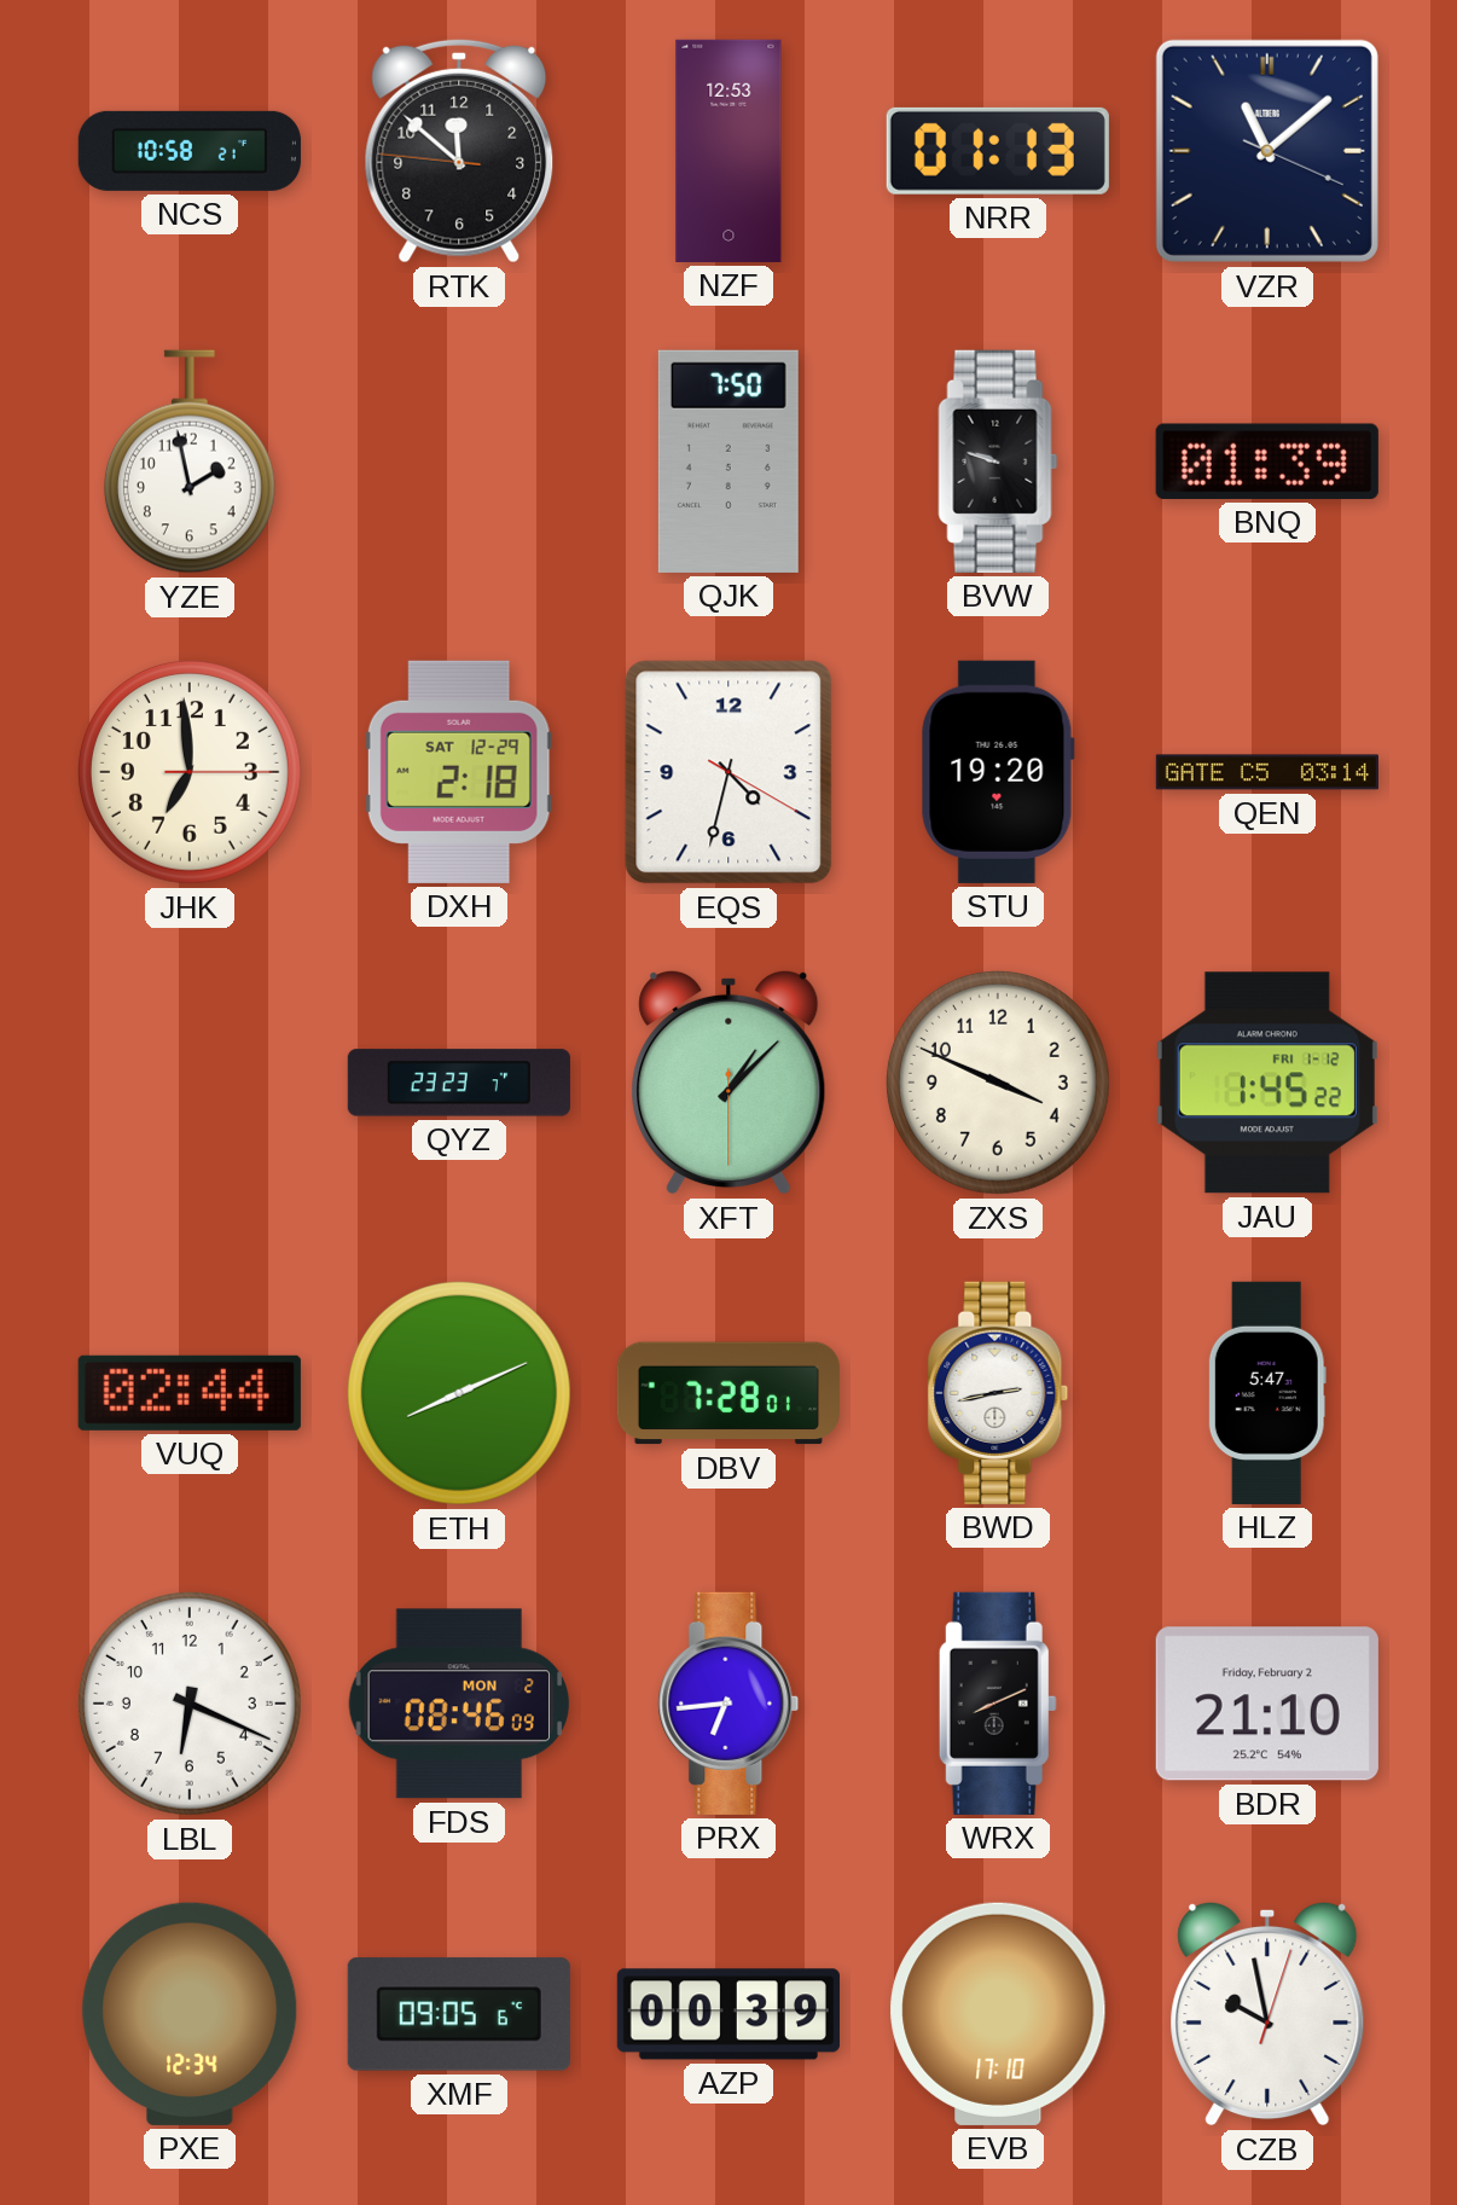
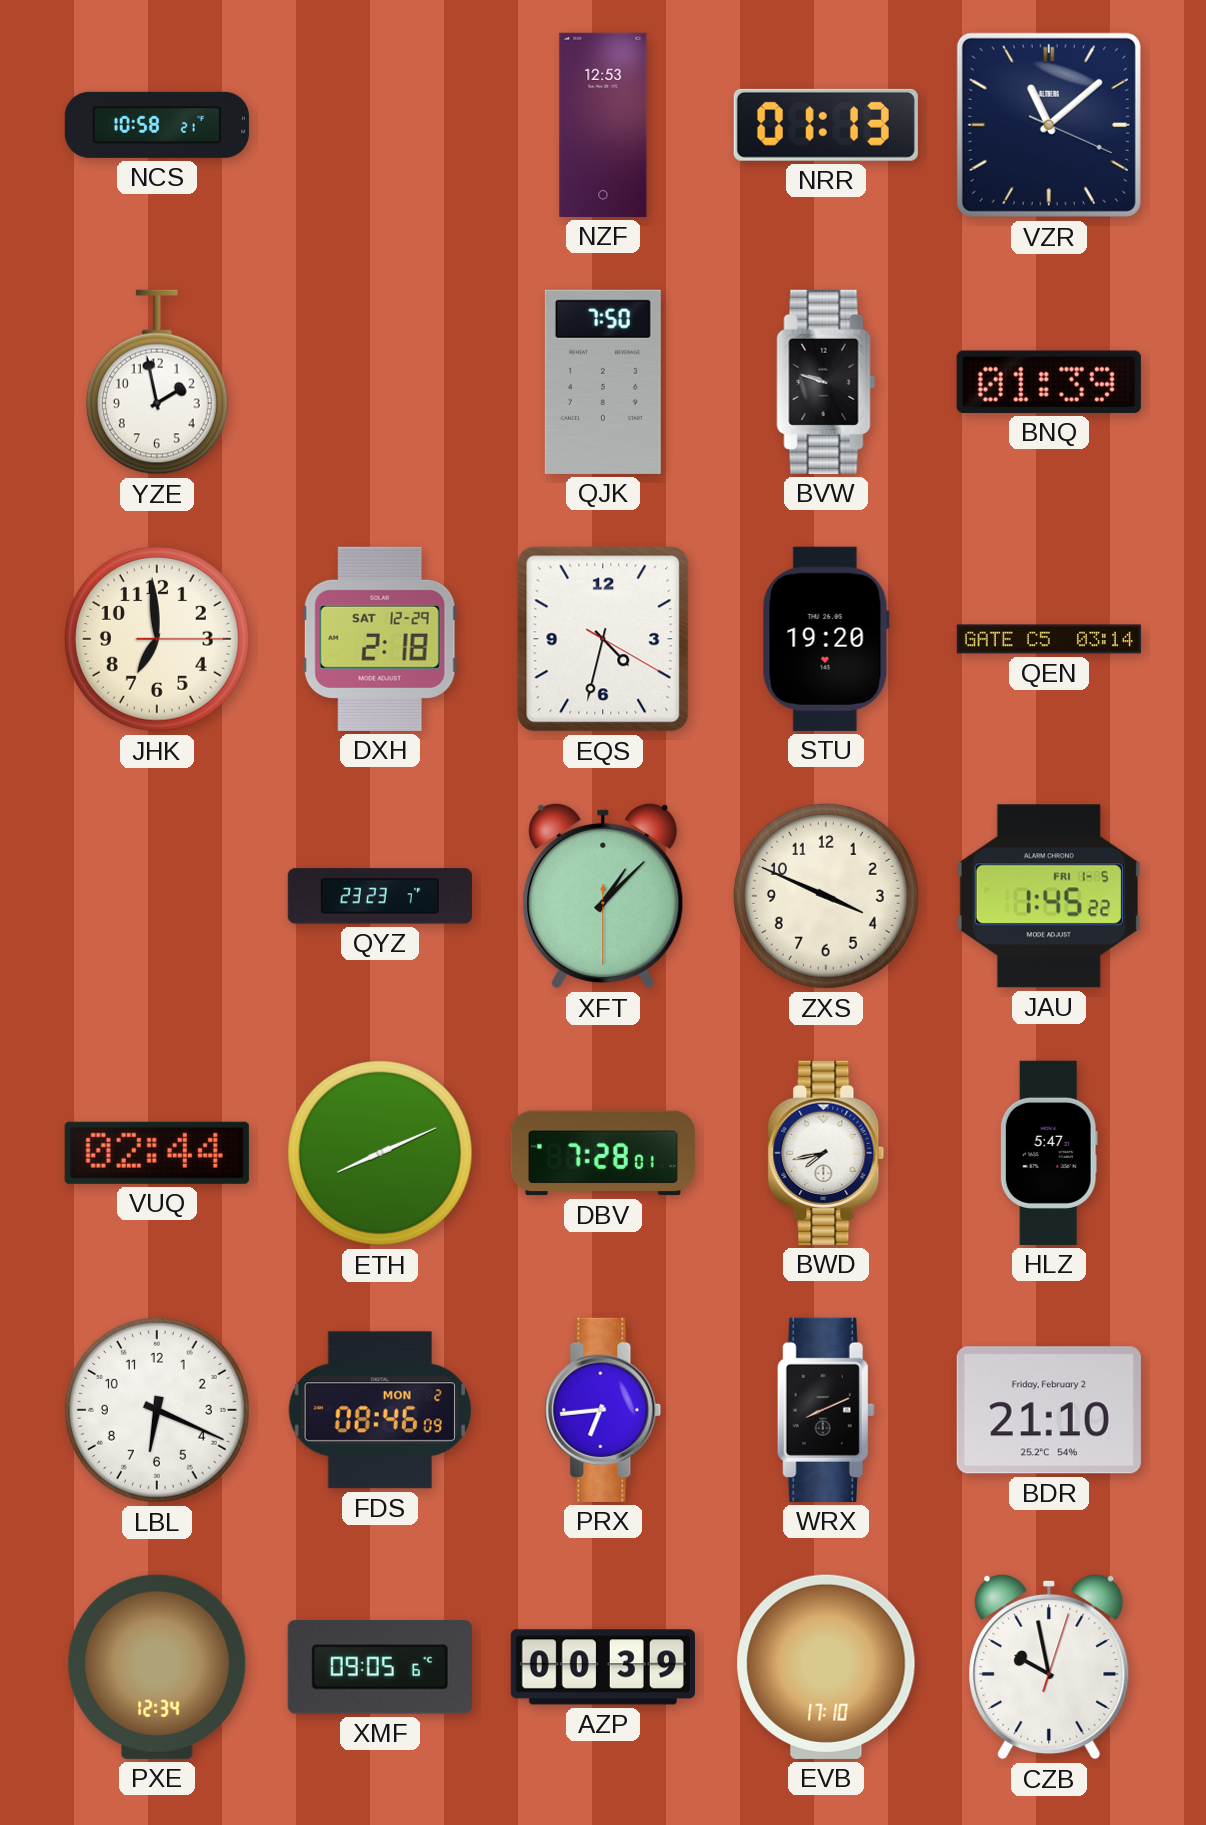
RTK: 11:51 -> none
JAU date: FRI 1-12 -> FRI 1-5
BWD: 2:43 -> 7:43
